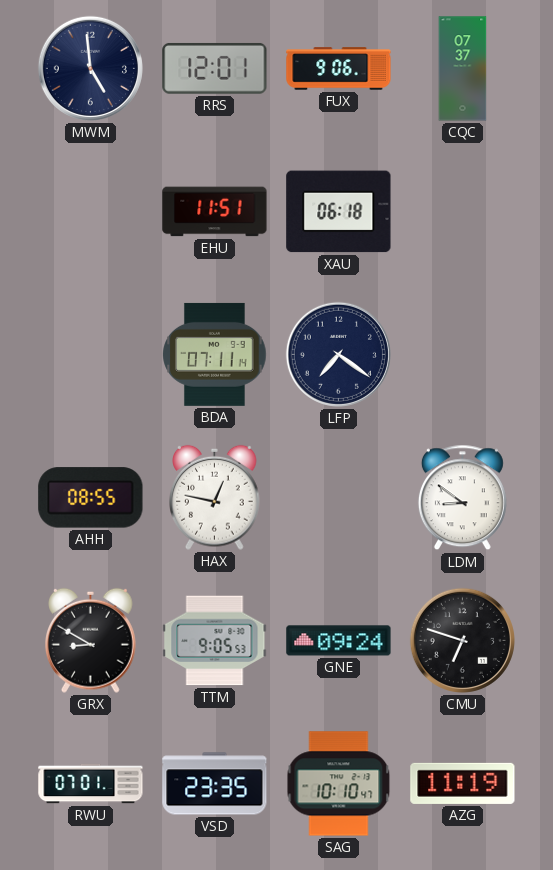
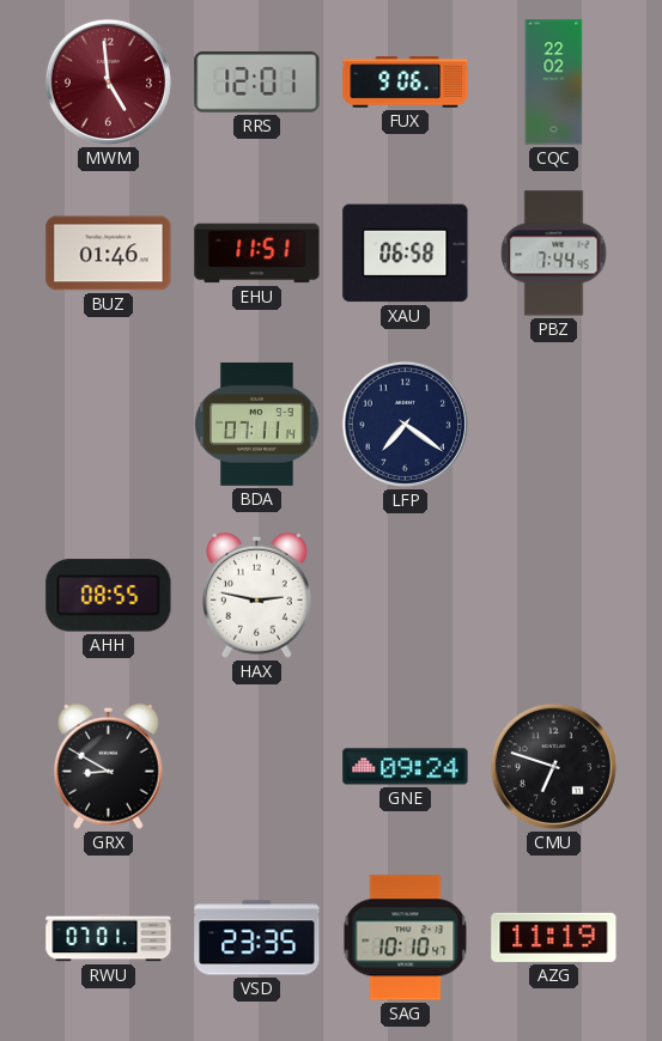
MWM dial: navy -> burgundy
CQC: 07:37 -> 22:02
BUZ: none -> 01:46
XAU: 06:18 -> 06:58
PBZ: none -> 7:44
HAX: 12:47 -> 2:47
LDM: 8:51 -> none
TTM: 9:05 -> none
